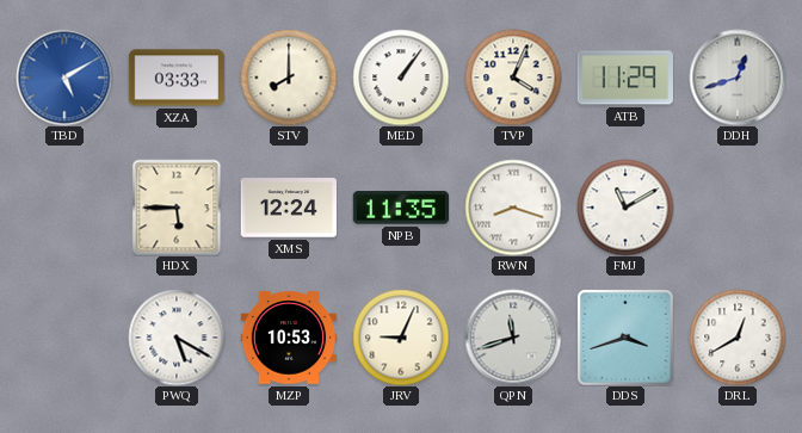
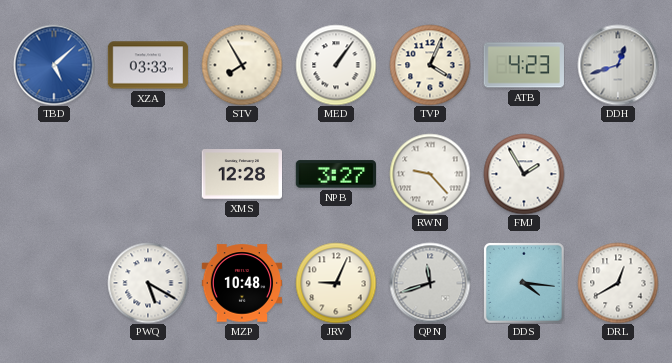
TBD: 5:10 -> 5:08
STV: 8:00 -> 7:55
ATB: 11:29 -> 4:23
HDX: 5:45 -> none
XMS: 12:24 -> 12:28
NPB: 11:35 -> 3:27
RWN: 8:18 -> 9:23
FMJ: 11:10 -> 1:55
MZP: 10:53 -> 10:48
DDS: 3:42 -> 4:16
